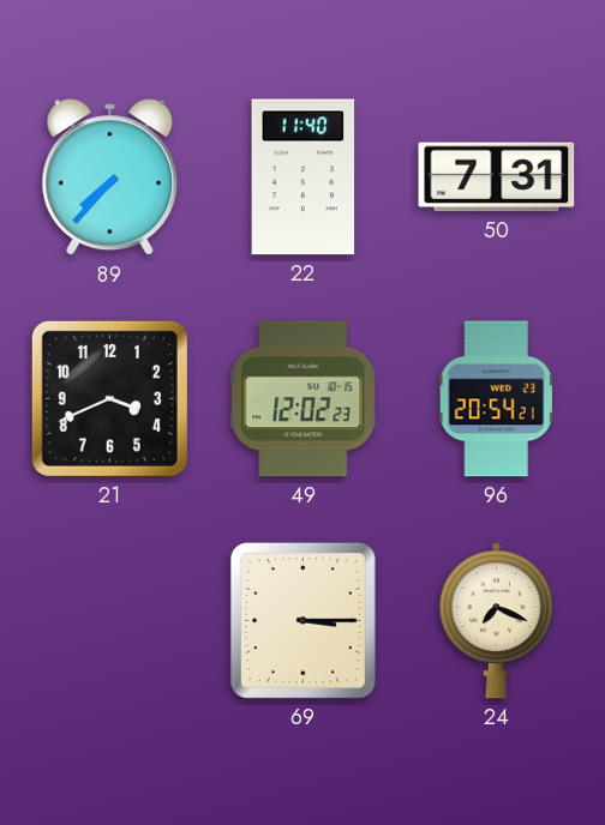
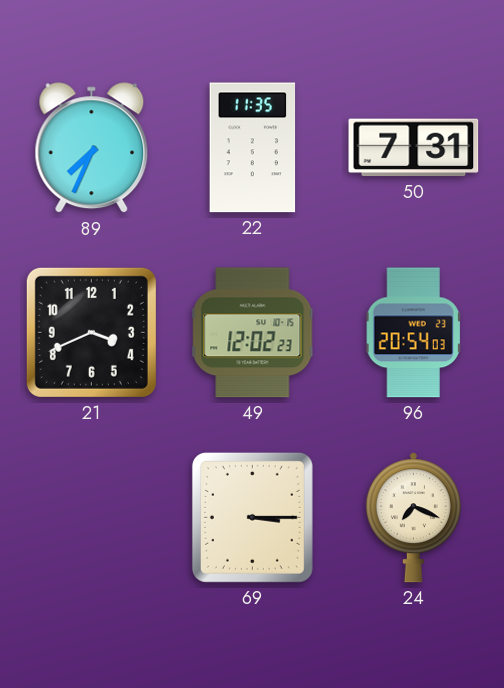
89: 7:37 -> 7:34
22: 11:40 -> 11:35
96: 20:54:21 -> 20:54:03
